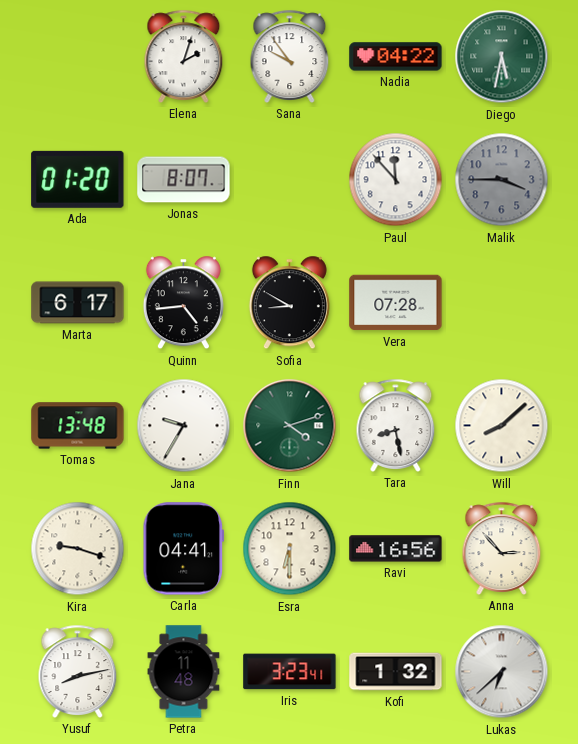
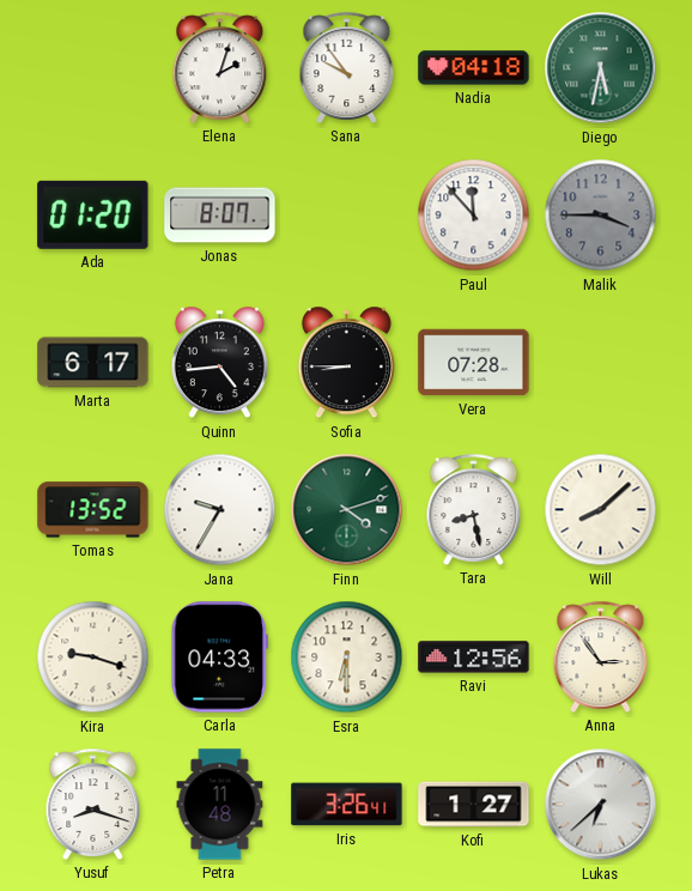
Nadia: 04:22 -> 04:18
Sofia: 8:50 -> 8:45
Tomas: 13:48 -> 13:52
Carla: 04:41 -> 04:33
Ravi: 16:56 -> 12:56
Anna: 2:53 -> 2:54
Yusuf: 8:13 -> 8:18
Iris: 3:23 -> 3:26
Kofi: 1:32 -> 1:27
